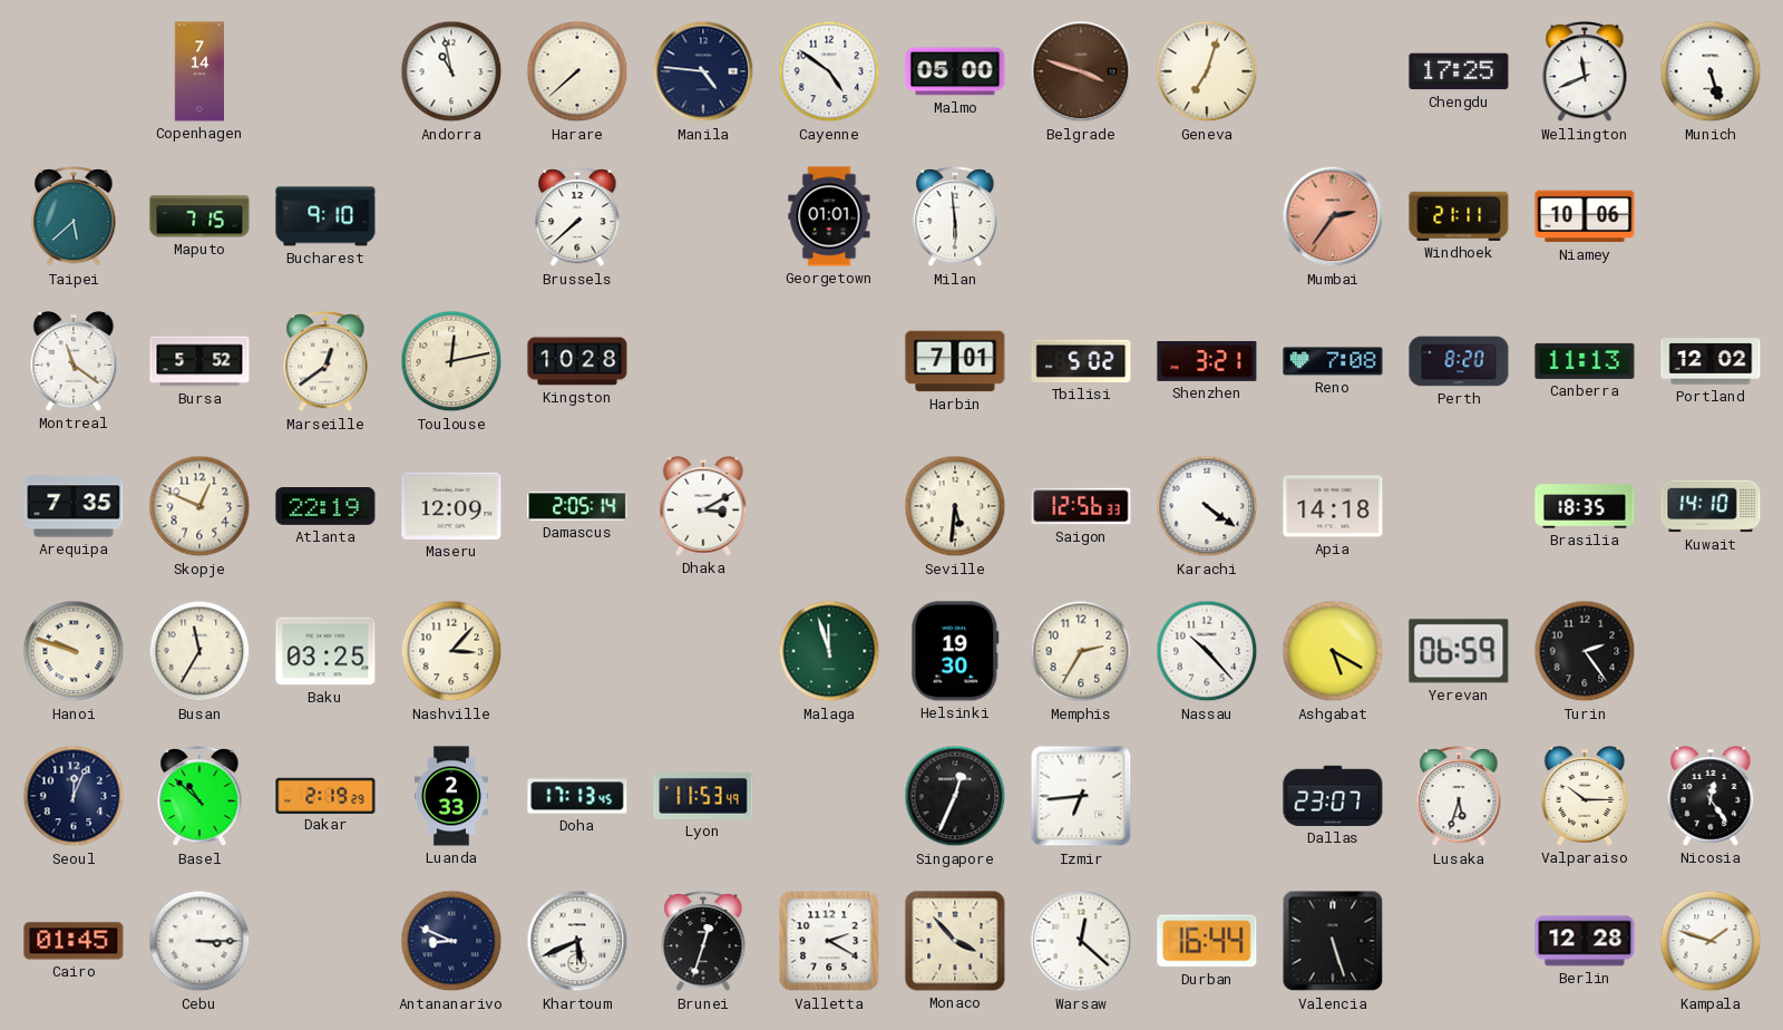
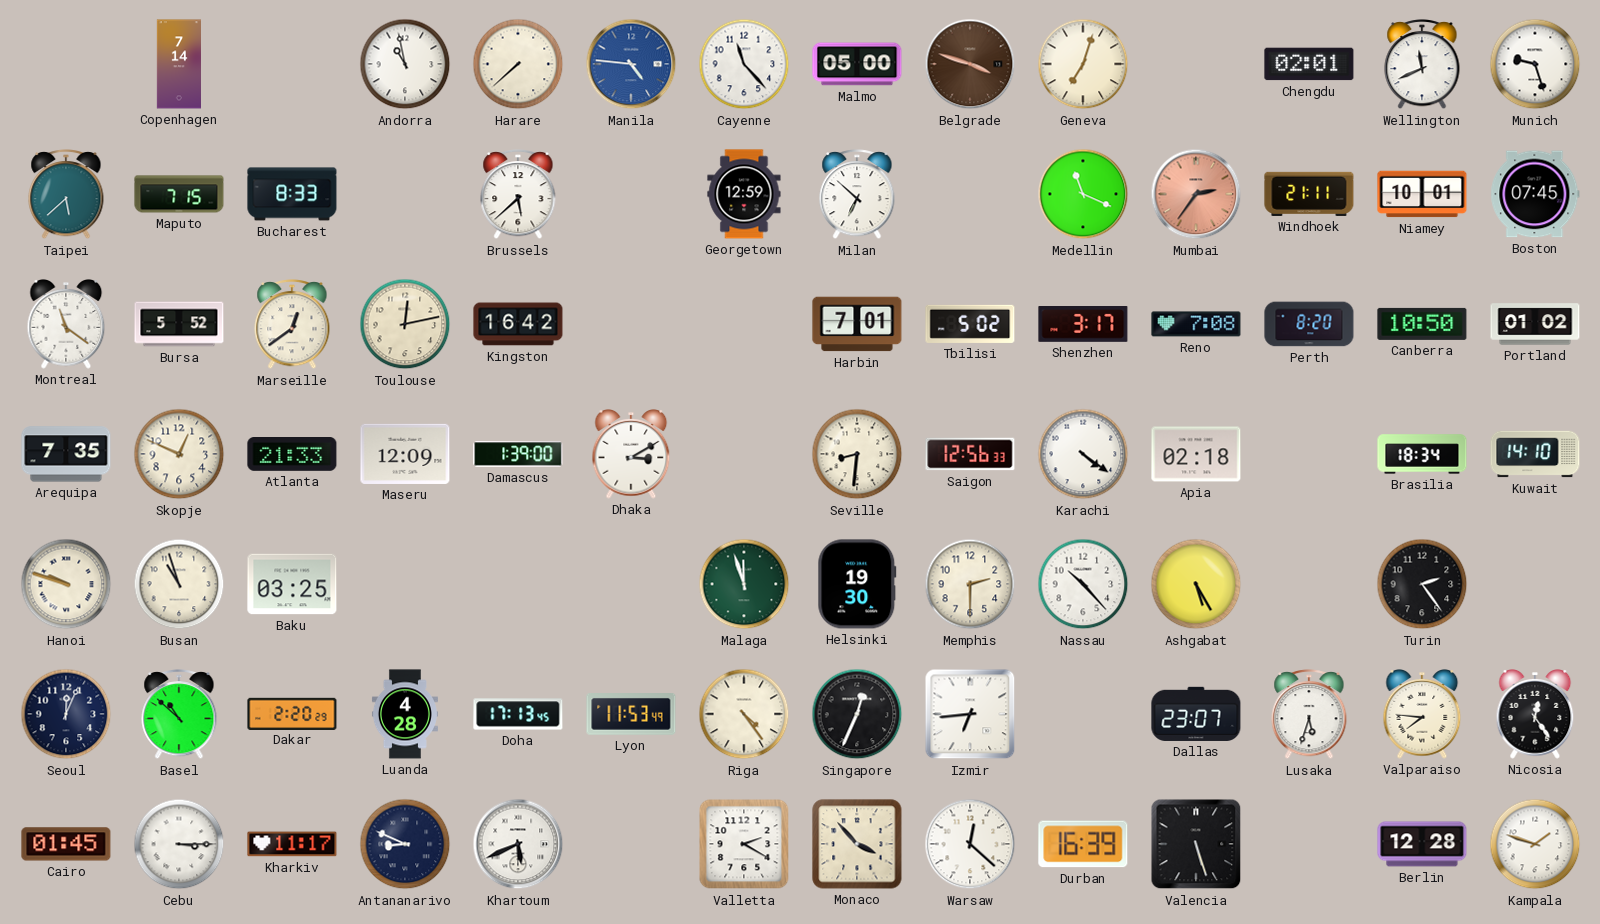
Manila dial: navy -> blue
Cayenne: 4:51 -> 11:23
Chengdu: 17:25 -> 02:01
Munich: 5:27 -> 9:27
Bucharest: 9:10 -> 8:33
Brussels: 7:38 -> 5:38
Georgetown: 01:01 -> 12:59
Milan: 5:59 -> 6:52
Medellin: none -> 11:19
Niamey: 10:06 -> 10:01
Boston: none -> 07:45
Kingston: 10:28 -> 16:42
Shenzhen: 3:21 -> 3:17
Canberra: 11:13 -> 10:50
Portland: 12:02 -> 01:02
Atlanta: 22:19 -> 21:33
Damascus: 2:05 -> 1:39
Seville: 5:31 -> 8:31
Apia: 14:18 -> 02:18
Brasilia: 18:35 -> 18:34
Busan: 11:35 -> 10:57
Nashville: 3:07 -> none
Memphis: 2:35 -> 2:30
Ashgabat: 5:20 -> 5:25
Yerevan: 06:59 -> none
Dakar: 2:19 -> 2:20
Luanda: 2:33 -> 4:28
Riga: none -> 4:24
Valparaiso: 10:15 -> 7:46
Kharkiv: none -> 11:17
Brunei: 12:33 -> none
Durban: 16:44 -> 16:39
